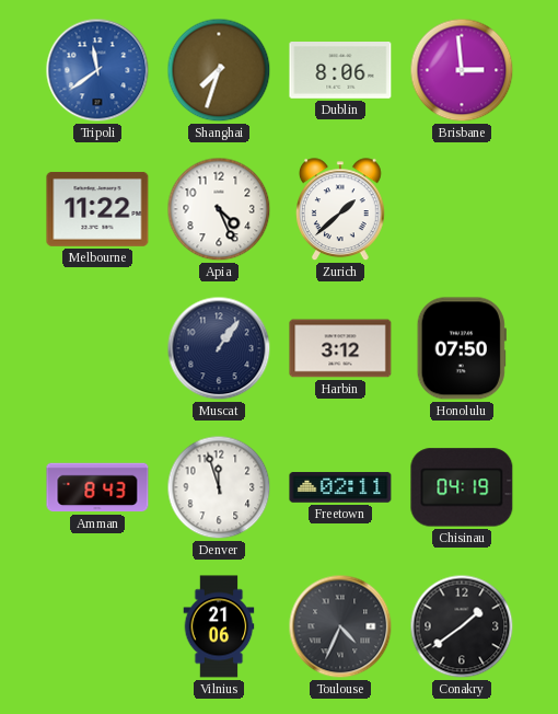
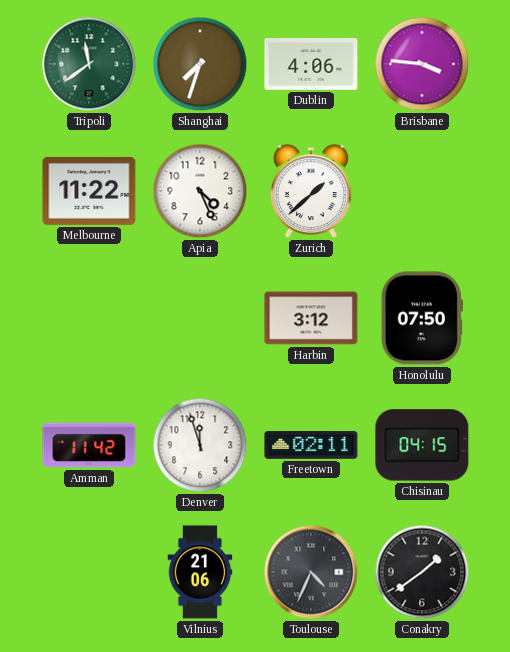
Tripoli dial: blue -> green
Dublin: 8:06 -> 4:06
Brisbane: 2:59 -> 3:46
Muscat: 1:06 -> none
Amman: 8:43 -> 11:42
Chisinau: 04:19 -> 04:15
